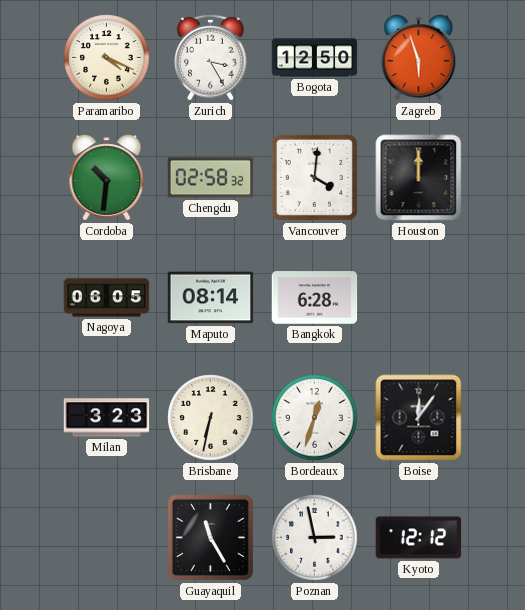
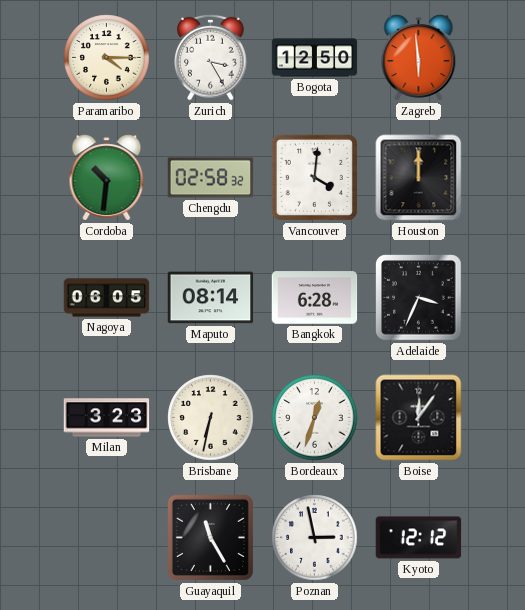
Paramaribo: 4:19 -> 4:15
Zagreb: 5:57 -> 5:59
Adelaide: none -> 3:34
